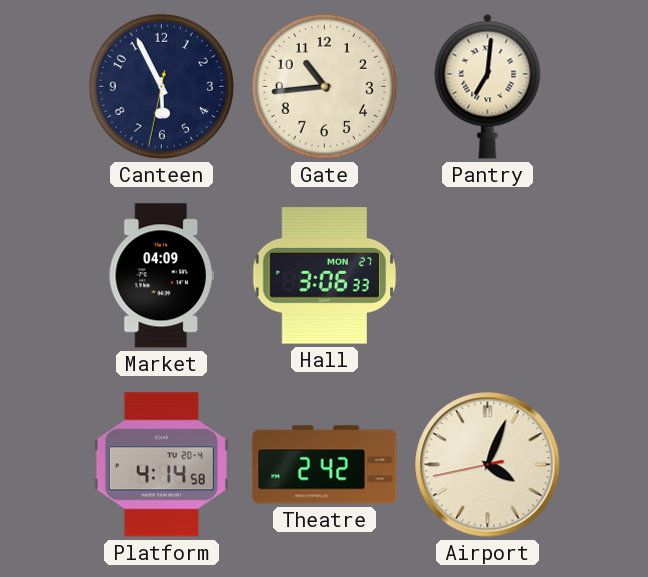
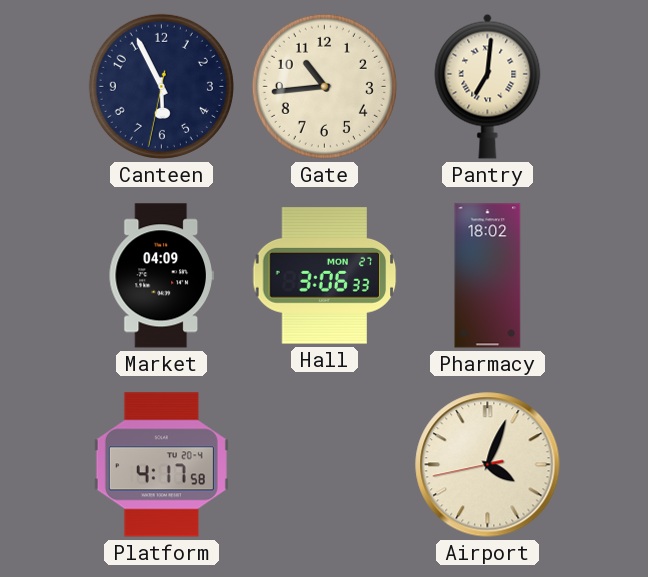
Pharmacy: none -> 18:02
Platform: 4:14 -> 4:17
Theatre: 2:42 -> none
